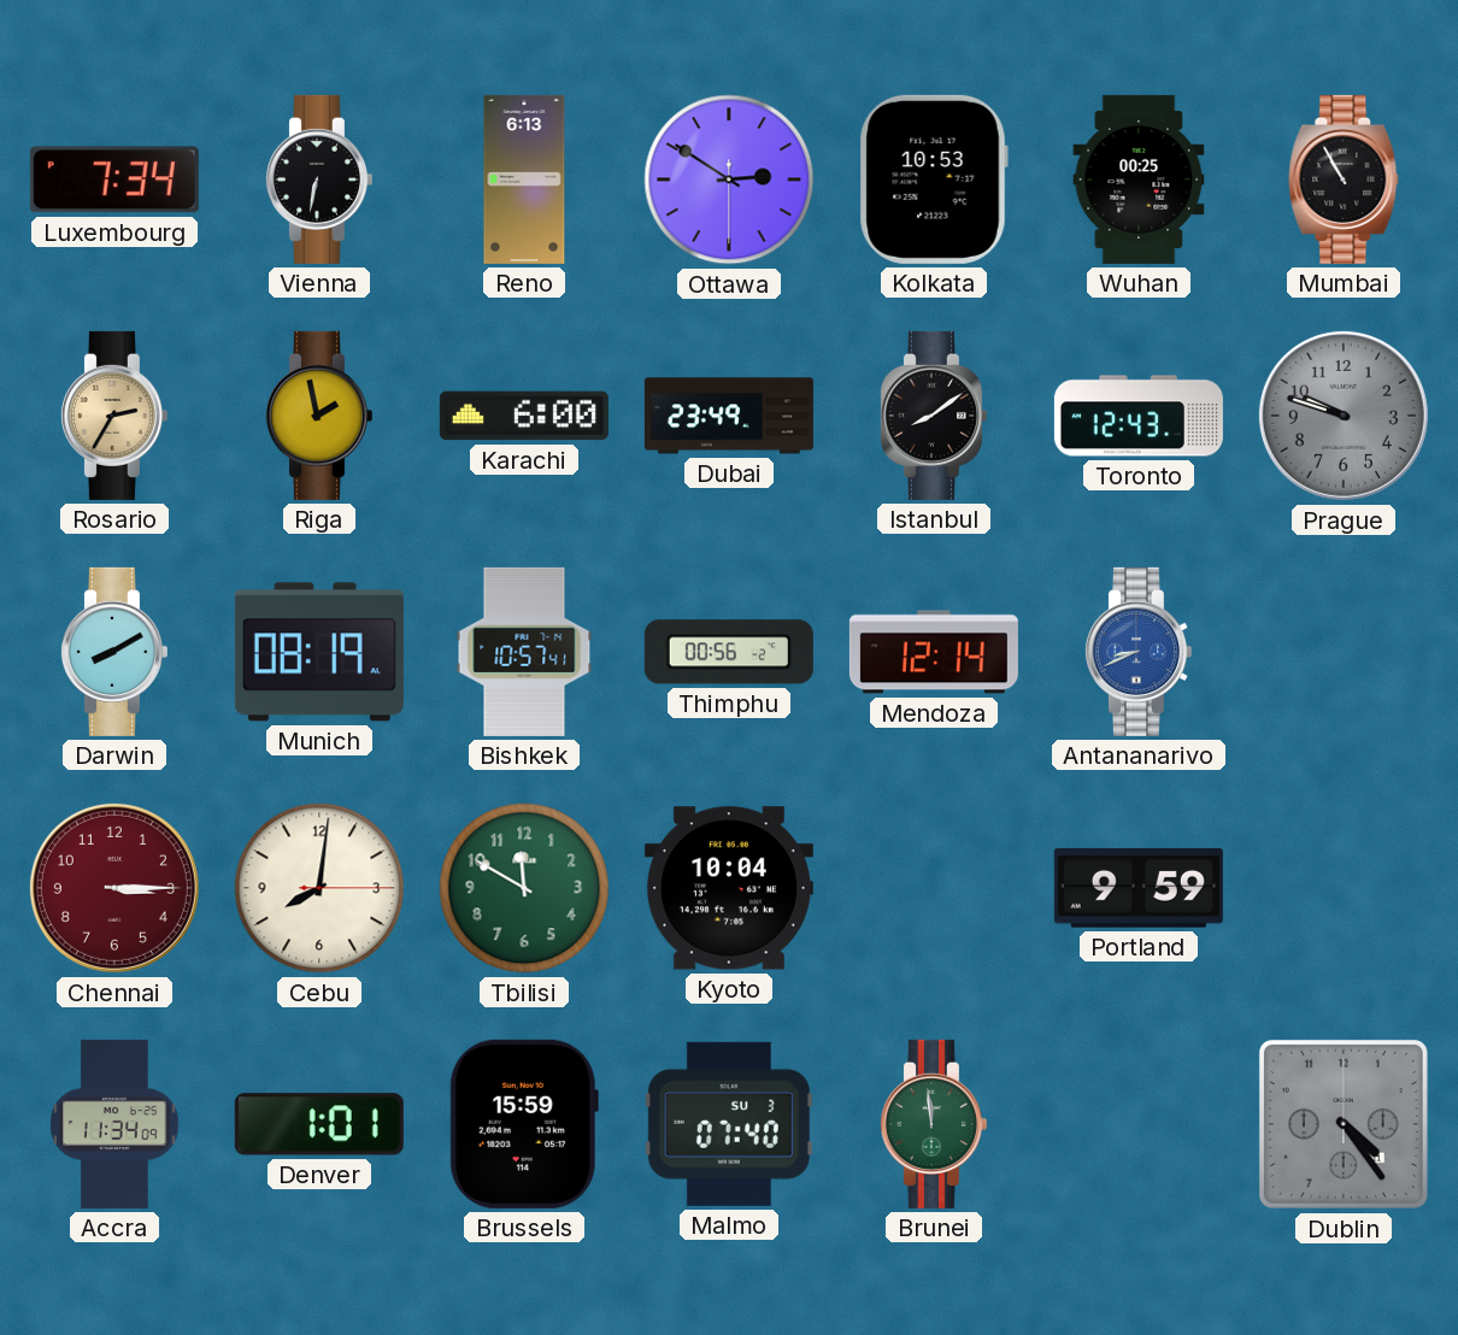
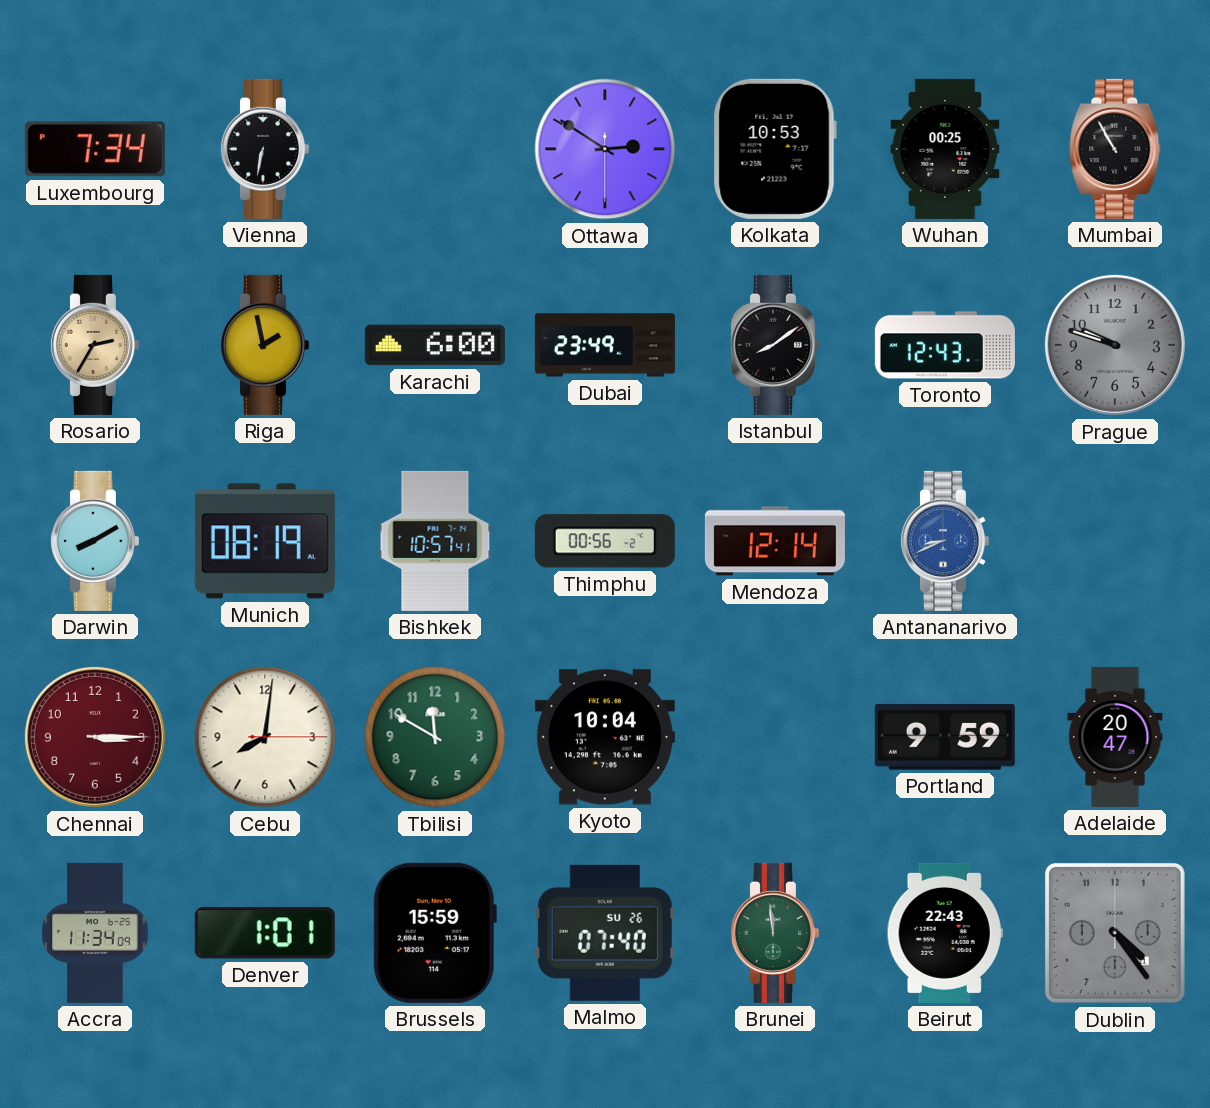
Reno: 6:13 -> none
Adelaide: none -> 20:47
Malmo date: SU 3 -> SU 26
Beirut: none -> 22:43
